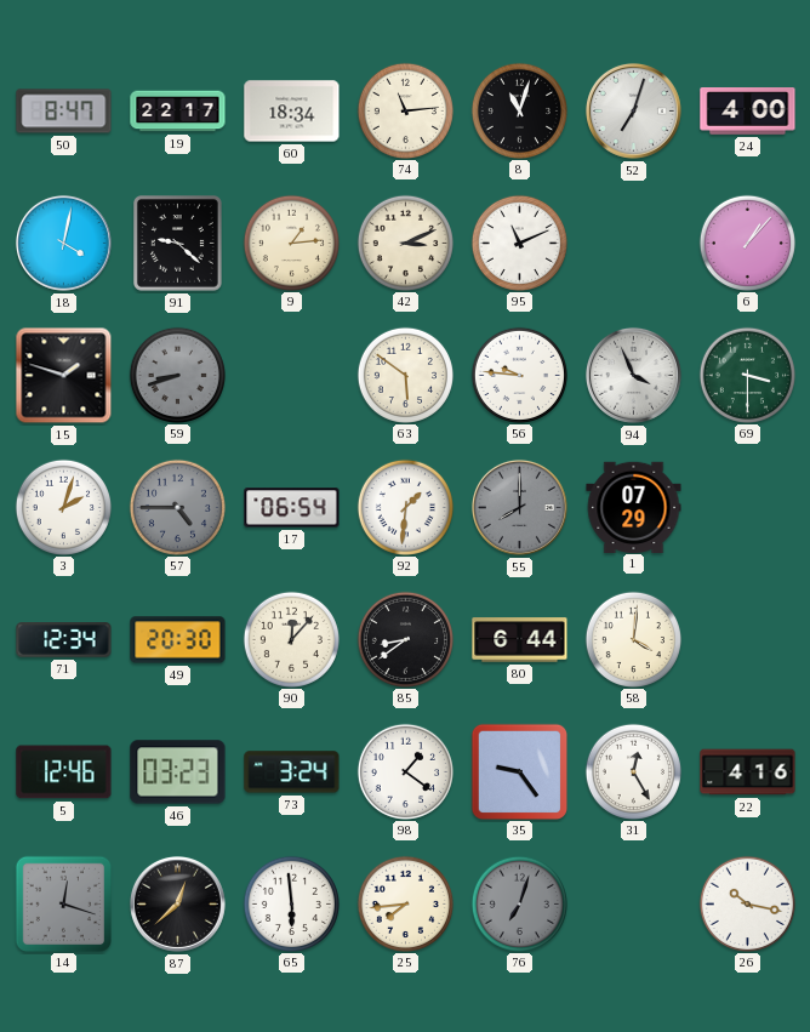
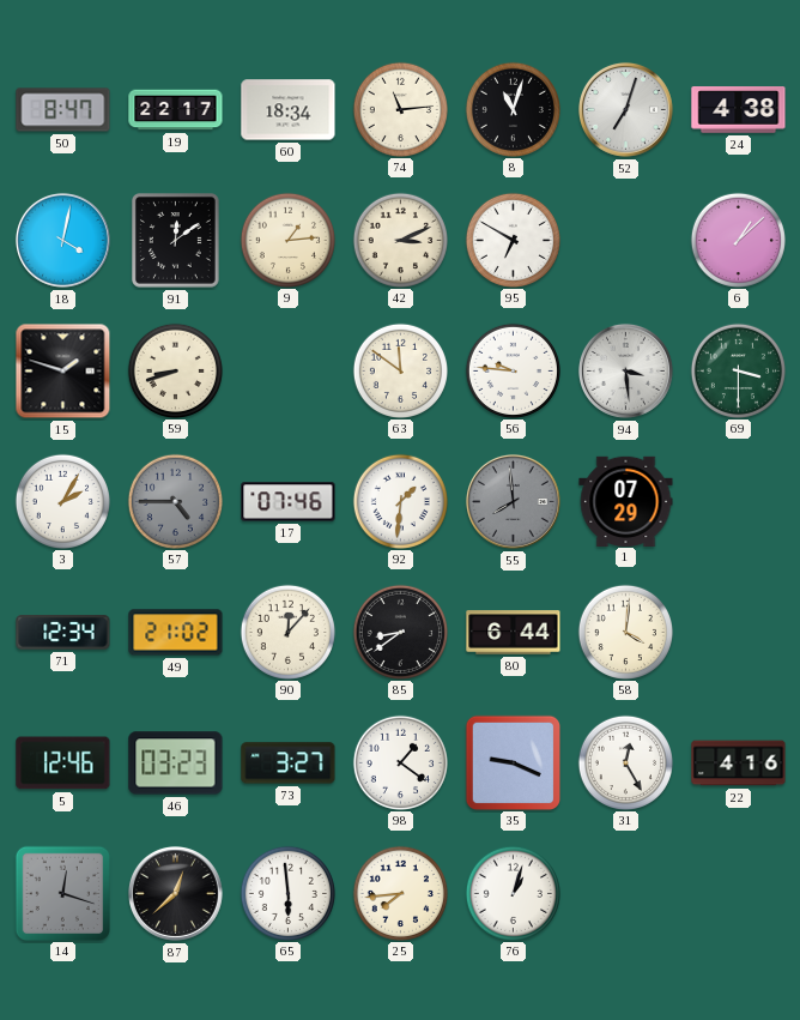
24: 4:00 -> 4:38
91: 9:22 -> 12:09
95: 11:11 -> 6:50
6: 1:07 -> 1:08
59 dial: grey -> cream
63: 5:51 -> 11:51
94: 3:56 -> 3:29
3: 2:03 -> 2:05
17: 06:54 -> 07:46
55: 8:00 -> 7:59
49: 20:30 -> 21:02
73: 3:24 -> 3:27
35: 9:24 -> 9:19
76: 7:03 -> 1:03
76 dial: grey -> white
26: 10:17 -> none
